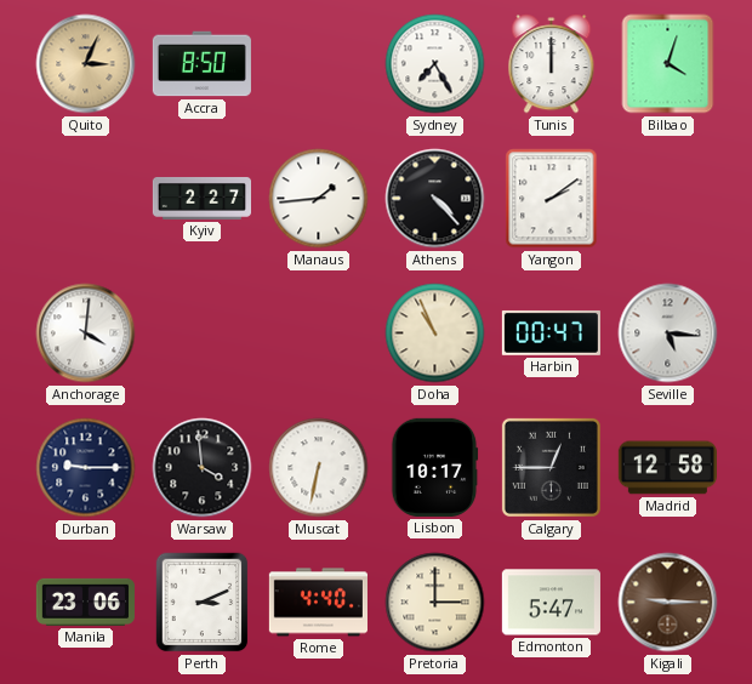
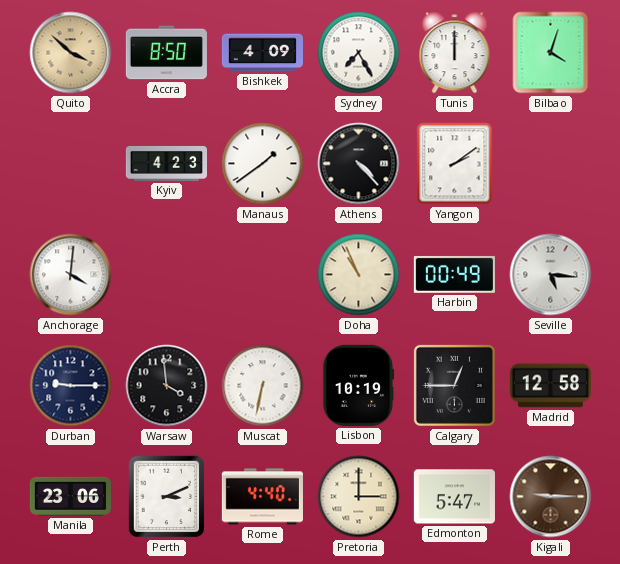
Quito: 3:04 -> 3:52
Bishkek: none -> 4:09
Kyiv: 2:27 -> 4:23
Manaus: 1:44 -> 1:39
Harbin: 00:47 -> 00:49
Lisbon: 10:17 -> 10:19
